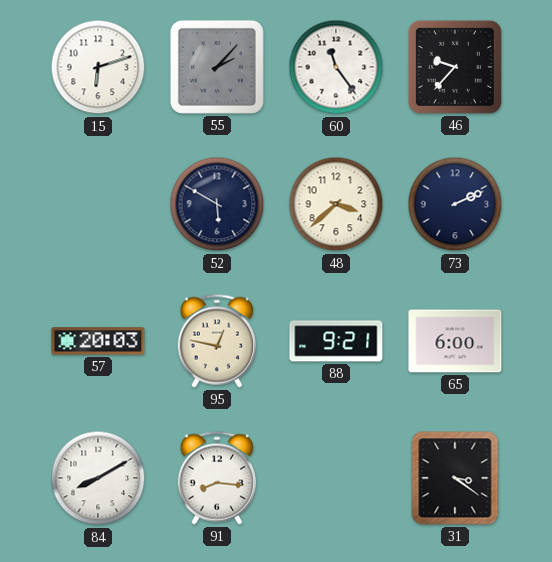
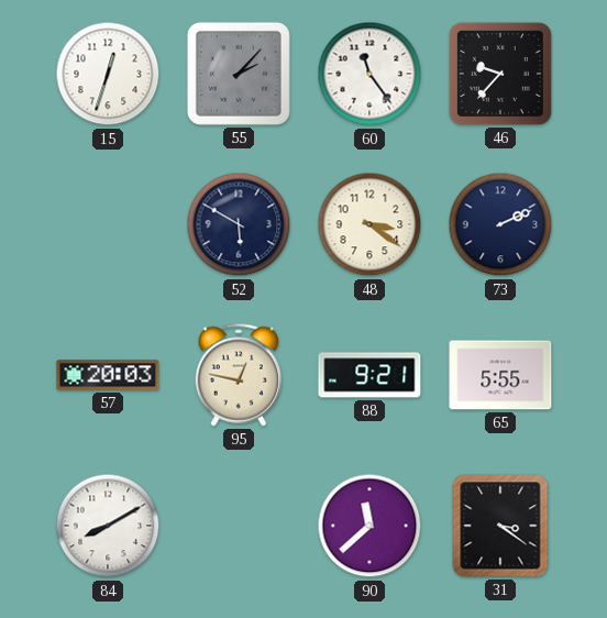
15: 6:12 -> 12:33
48: 3:38 -> 3:21
65: 6:00 -> 5:55
91: 8:16 -> none
90: none -> 11:38
